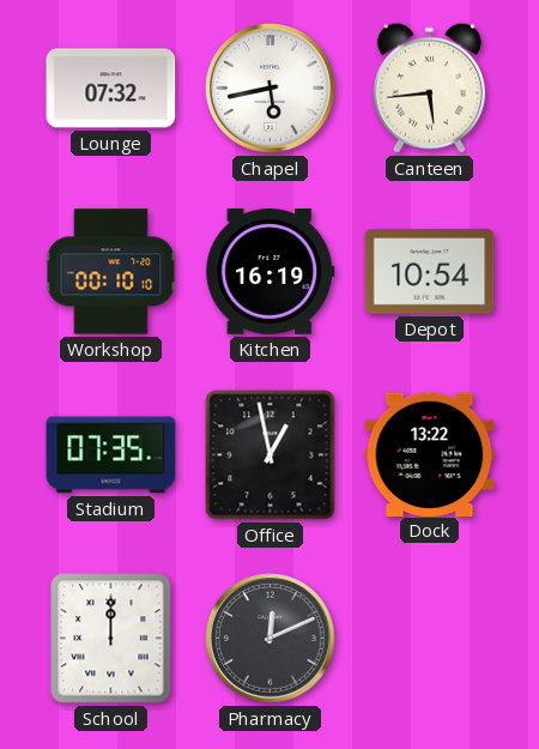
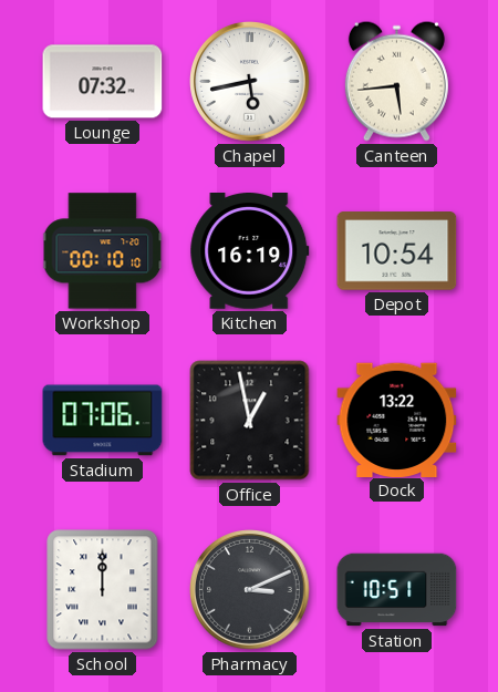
Stadium: 07:35 -> 07:06
Pharmacy: 12:11 -> 3:11
Station: none -> 10:51
